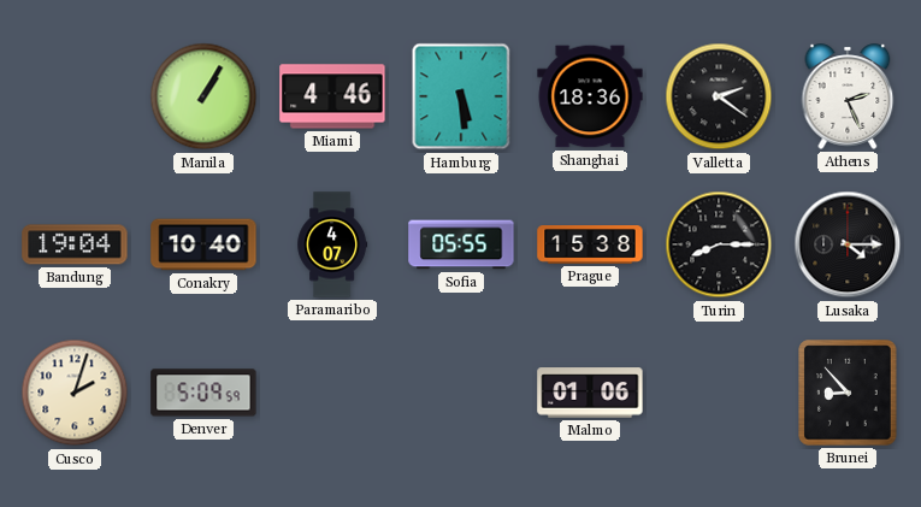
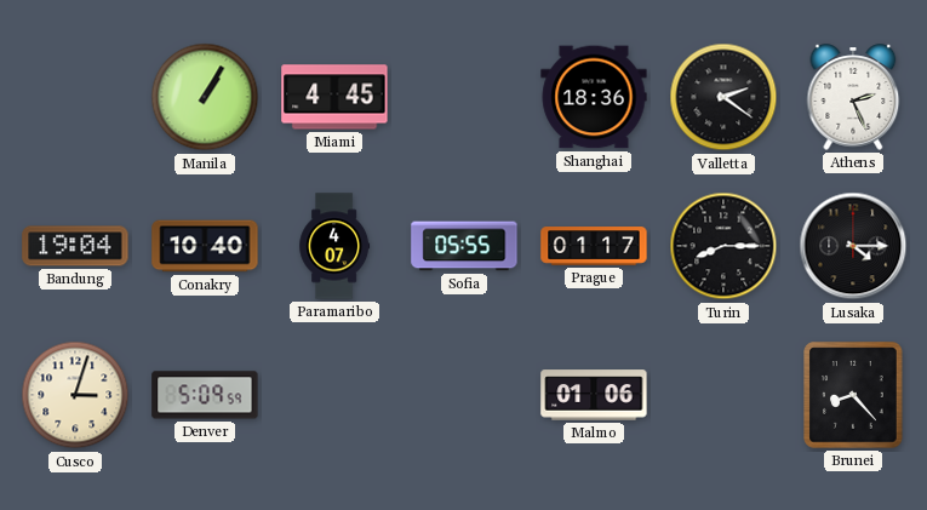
Miami: 4:46 -> 4:45
Hamburg: 5:29 -> none
Prague: 15:38 -> 01:17
Cusco: 2:03 -> 3:03
Brunei: 8:53 -> 8:23
